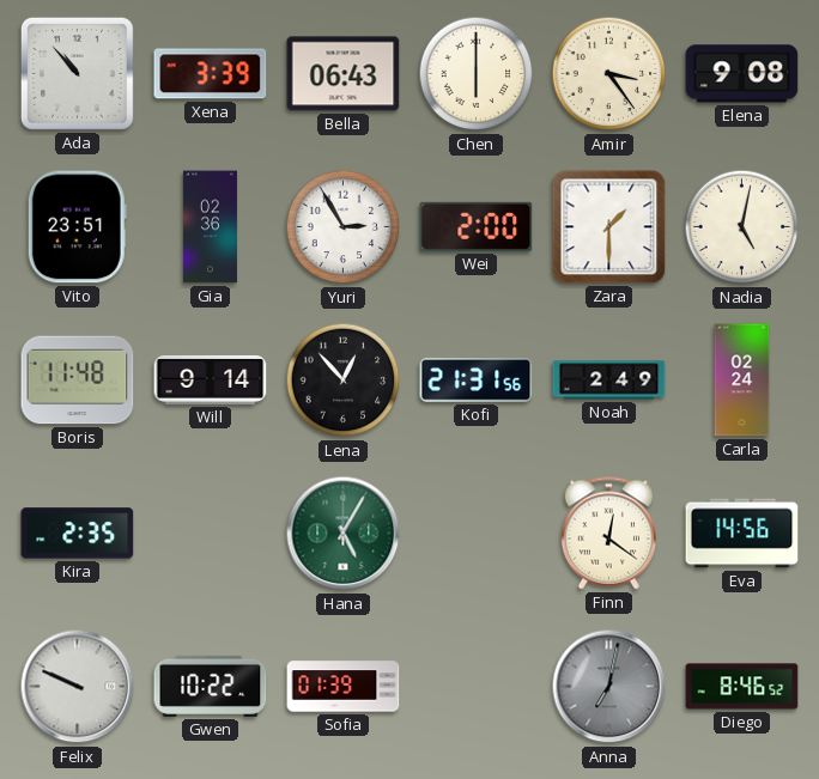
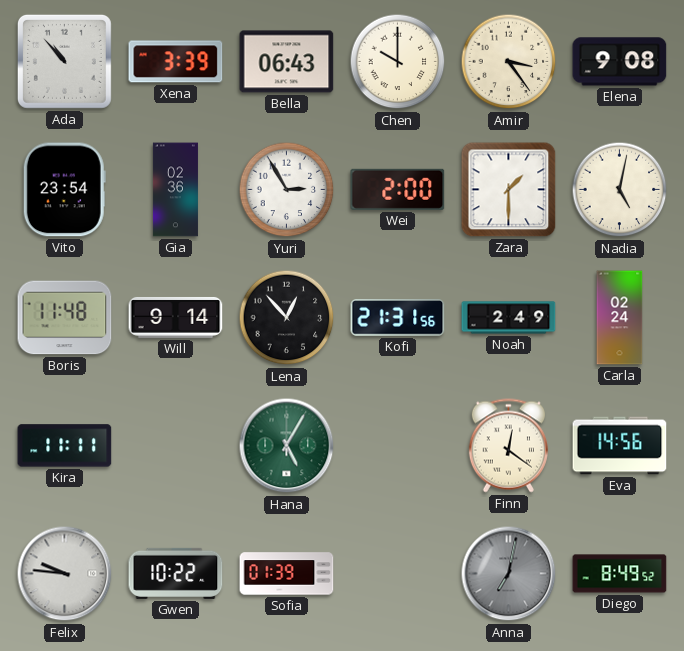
Chen: 6:00 -> 10:00
Vito: 23:51 -> 23:54
Kira: 2:35 -> 11:11
Felix: 9:49 -> 9:46
Diego: 8:46 -> 8:49
